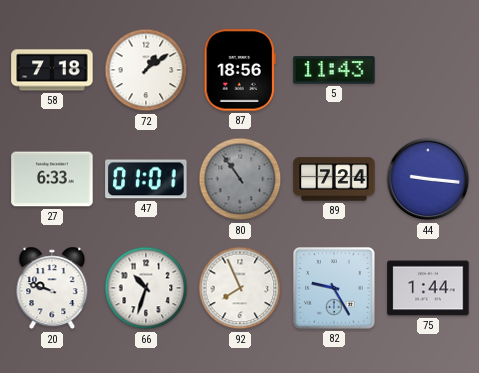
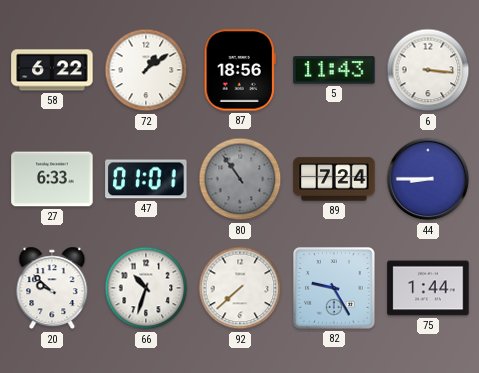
58: 7:18 -> 6:22
6: none -> 3:16
44: 9:16 -> 8:45
20: 9:48 -> 9:52
92: 7:56 -> 7:38
